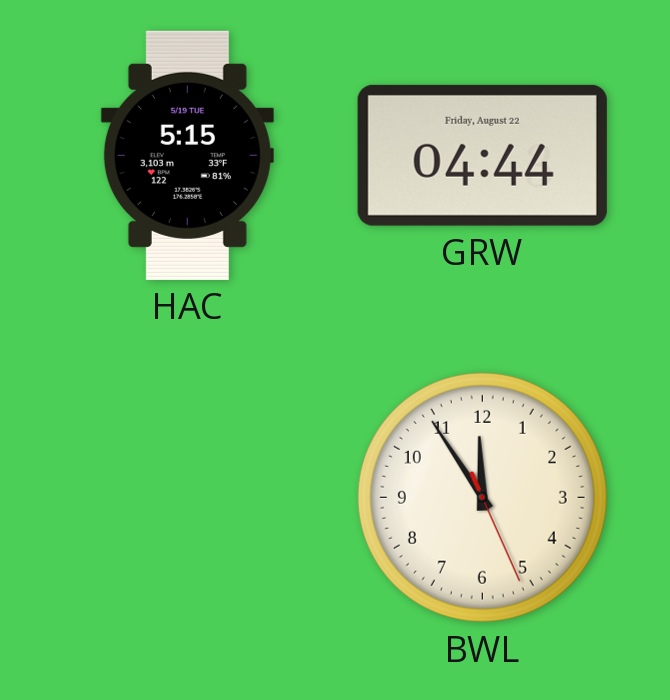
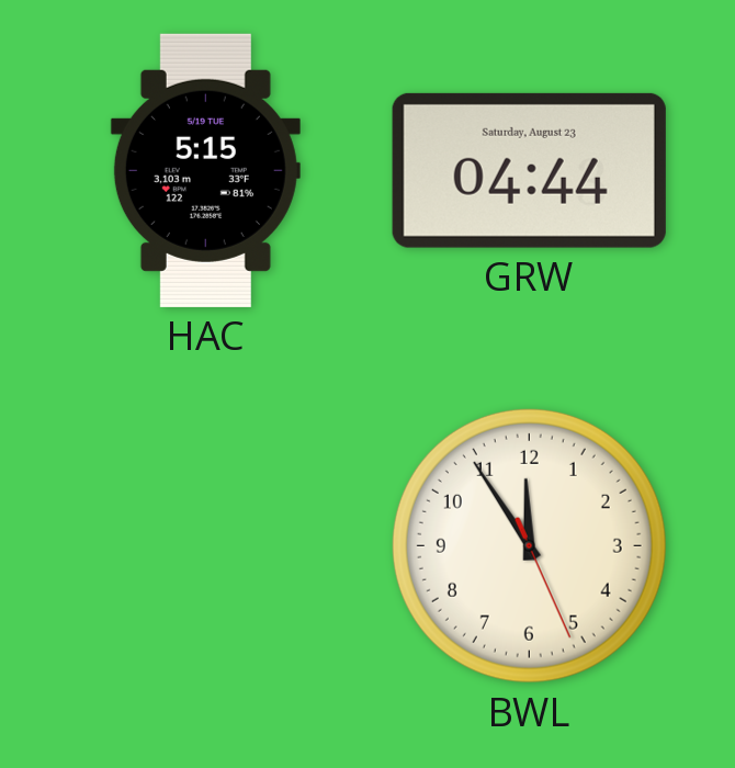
GRW date: Friday, August 22 -> Saturday, August 23
